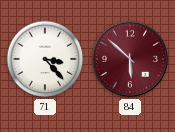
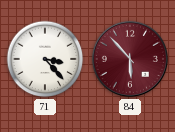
84: 5:52 -> 5:53
